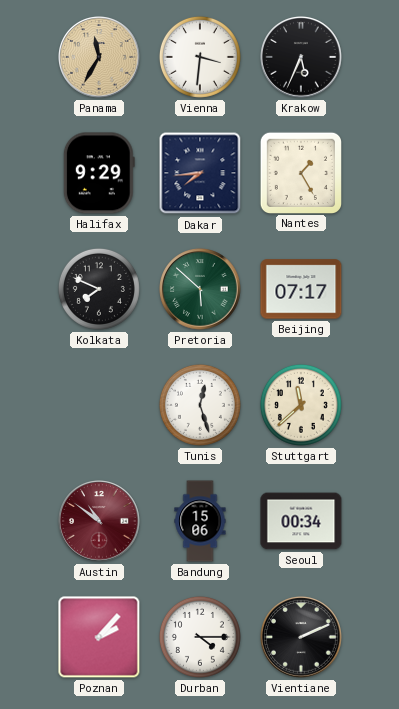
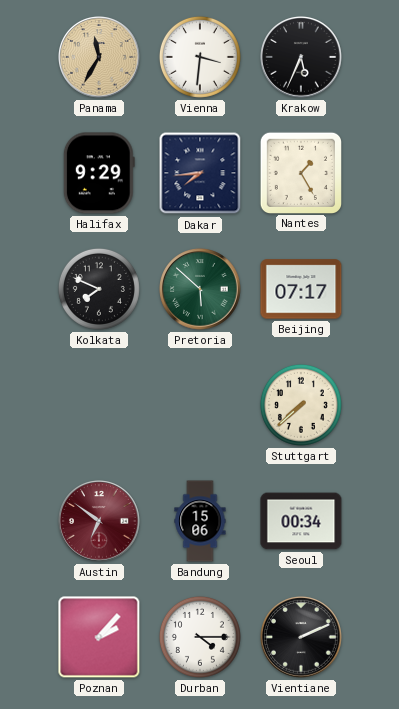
Tunis: 12:27 -> none
Stuttgart: 11:38 -> 7:38
Austin: 10:51 -> 6:51
